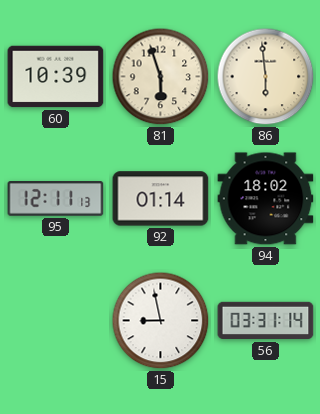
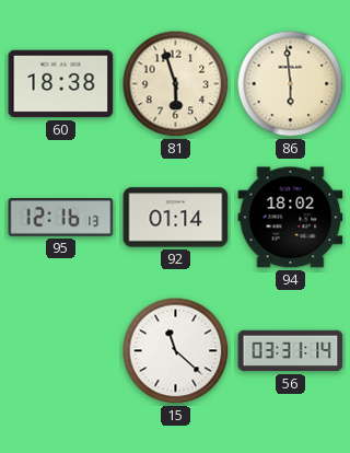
60: 10:39 -> 18:38
95: 12:11 -> 12:16
15: 8:58 -> 11:22
